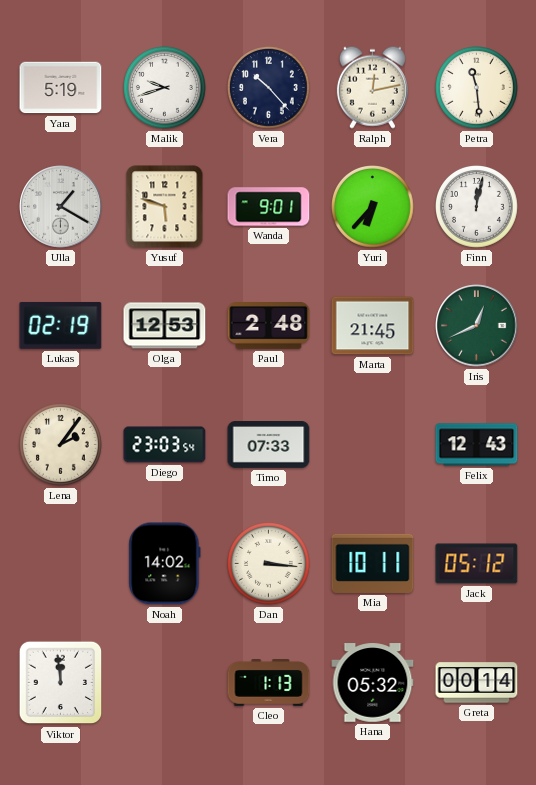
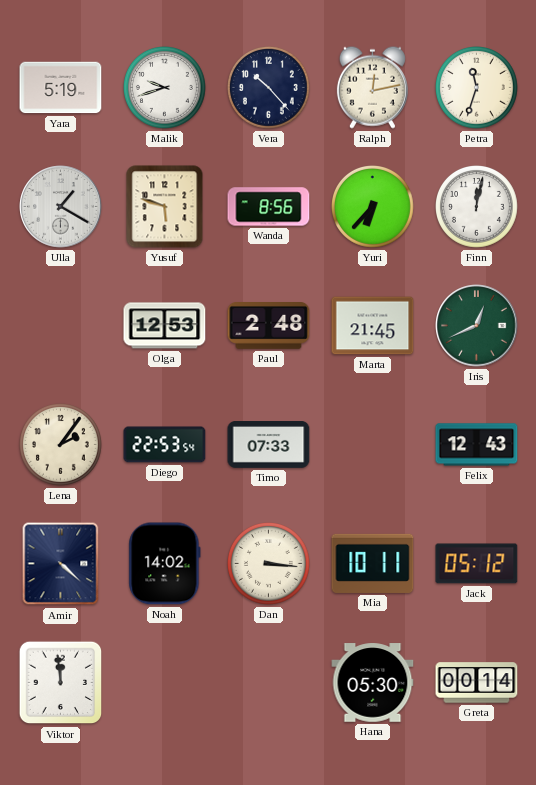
Petra: 11:29 -> 11:33
Wanda: 9:01 -> 8:56
Lukas: 02:19 -> none
Diego: 23:03 -> 22:53
Amir: none -> 4:22
Cleo: 1:13 -> none
Hana: 05:32 -> 05:30
